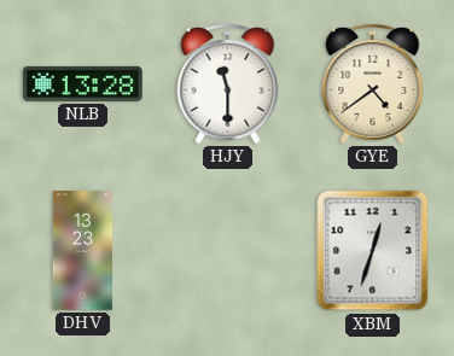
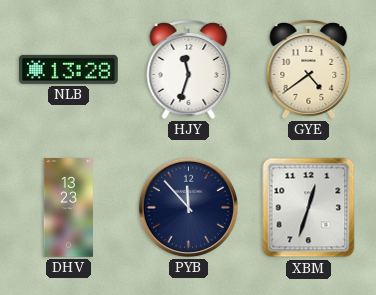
HJY: 11:30 -> 11:33
PYB: none -> 11:53
